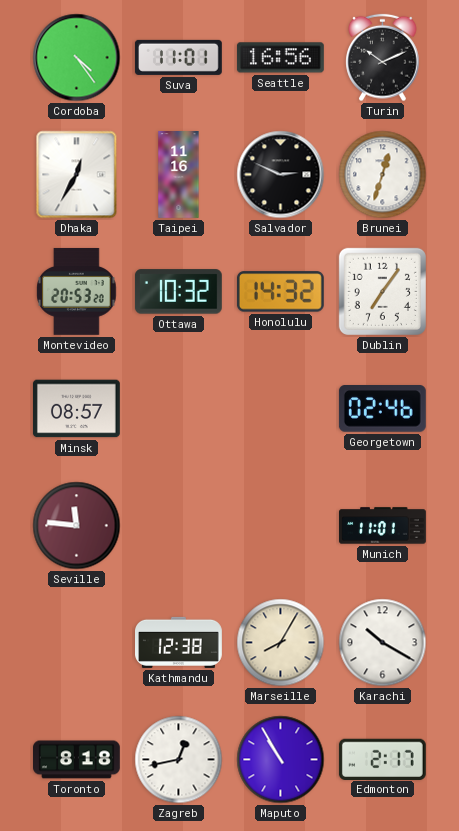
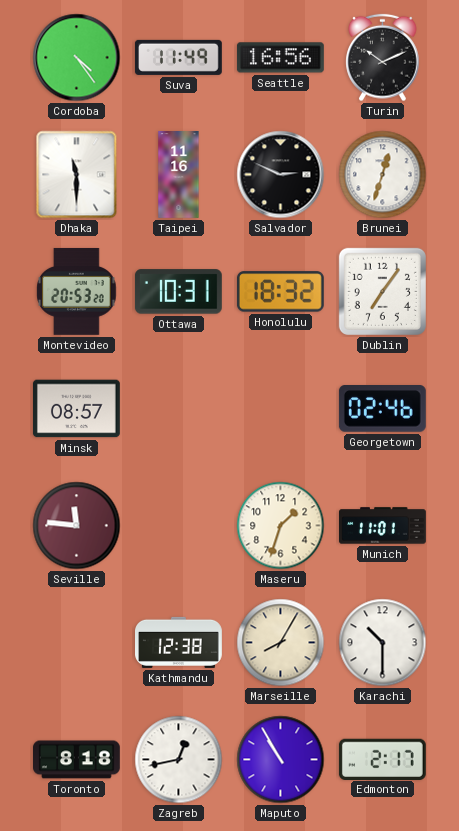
Suva: 11:01 -> 11:49
Dhaka: 12:35 -> 11:30
Ottawa: 10:32 -> 10:31
Honolulu: 14:32 -> 18:32
Maseru: none -> 1:33
Karachi: 10:20 -> 10:30
